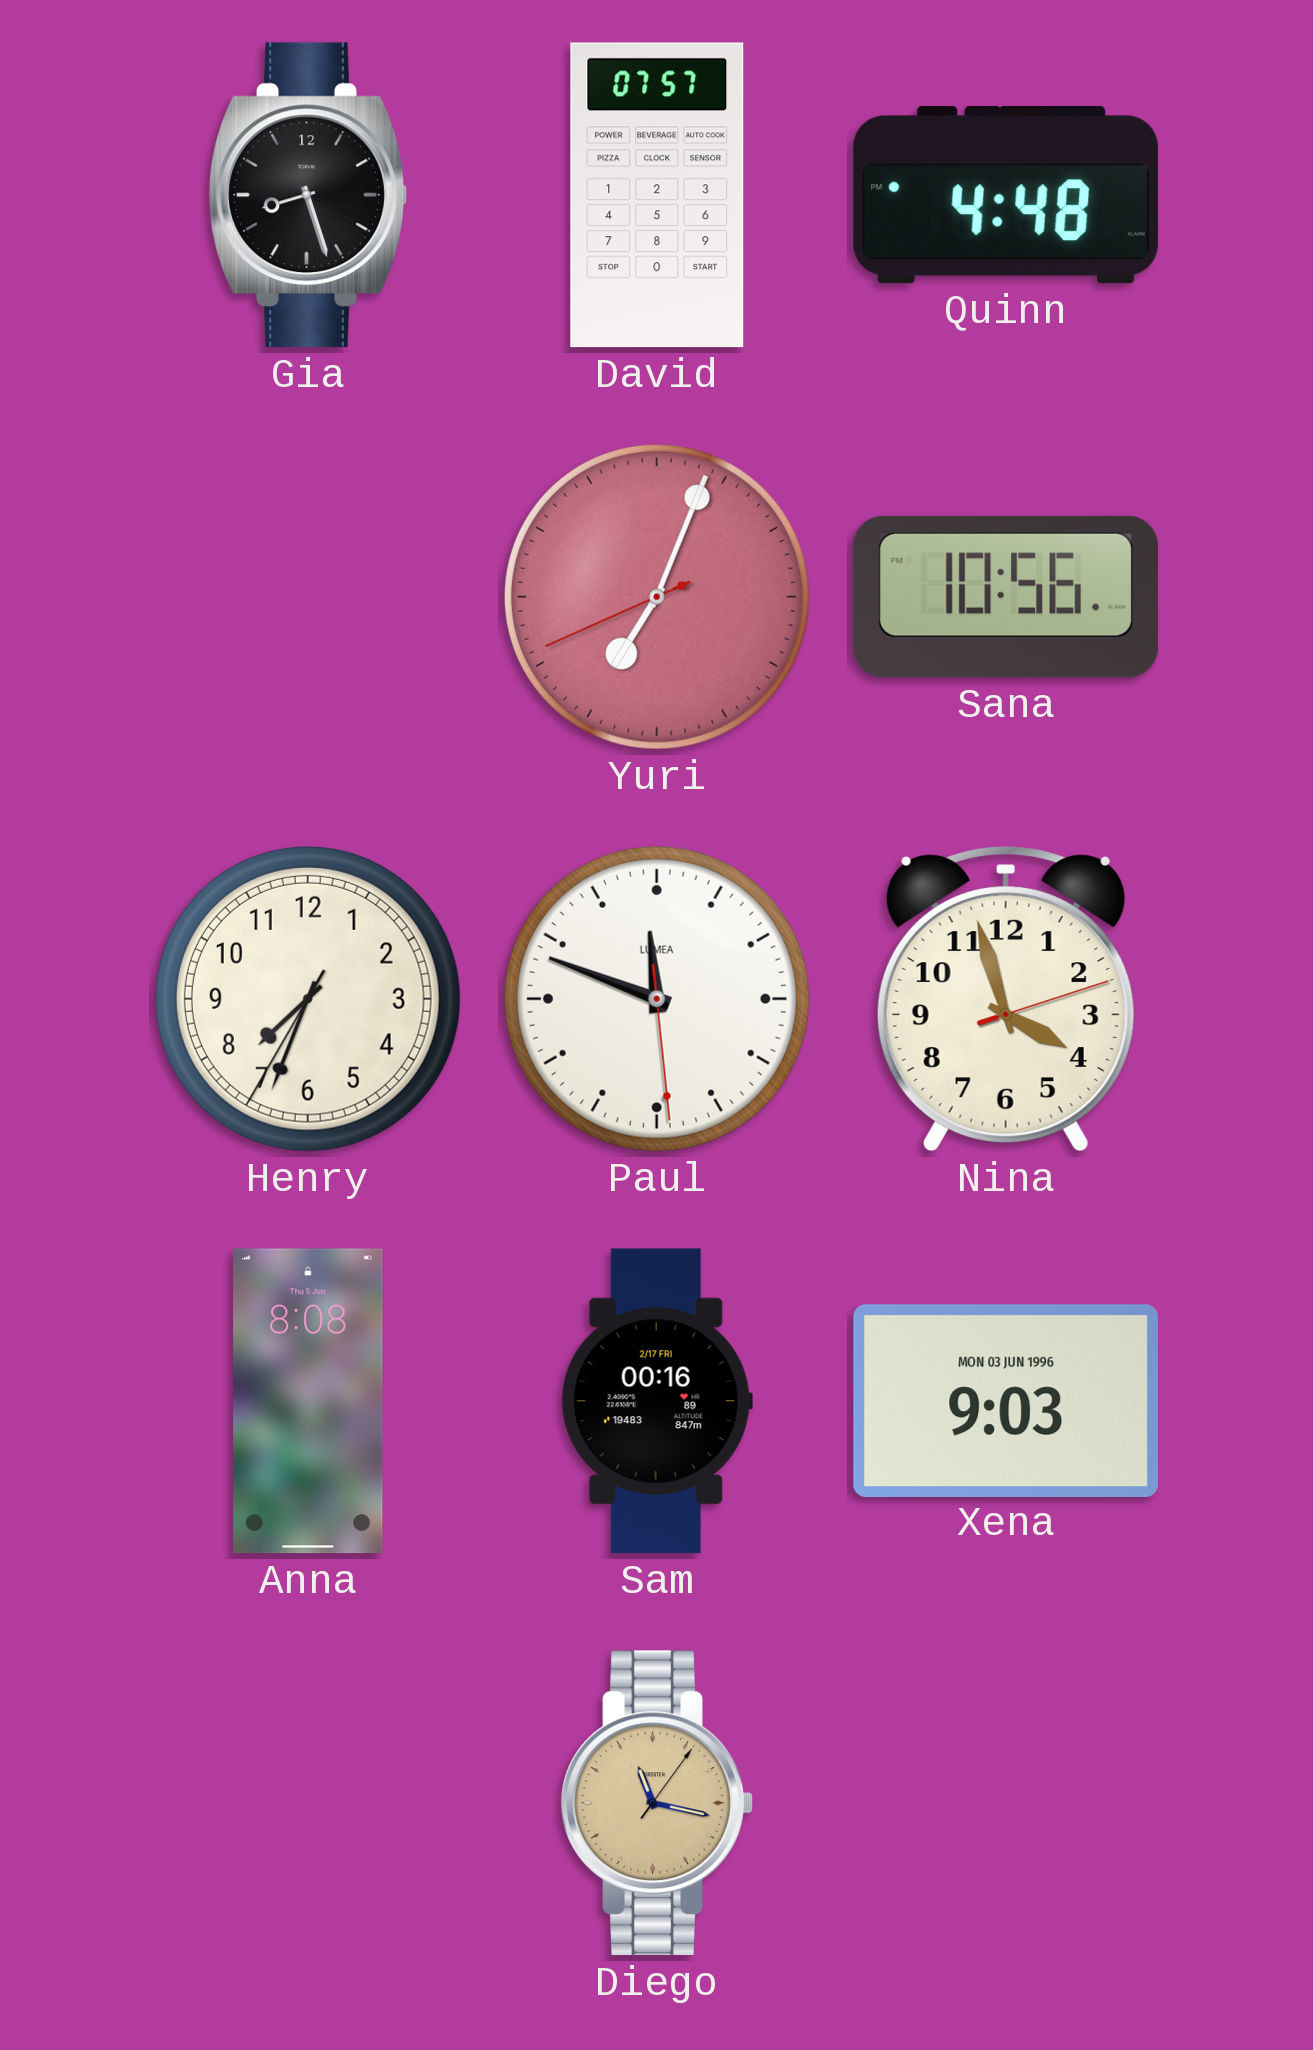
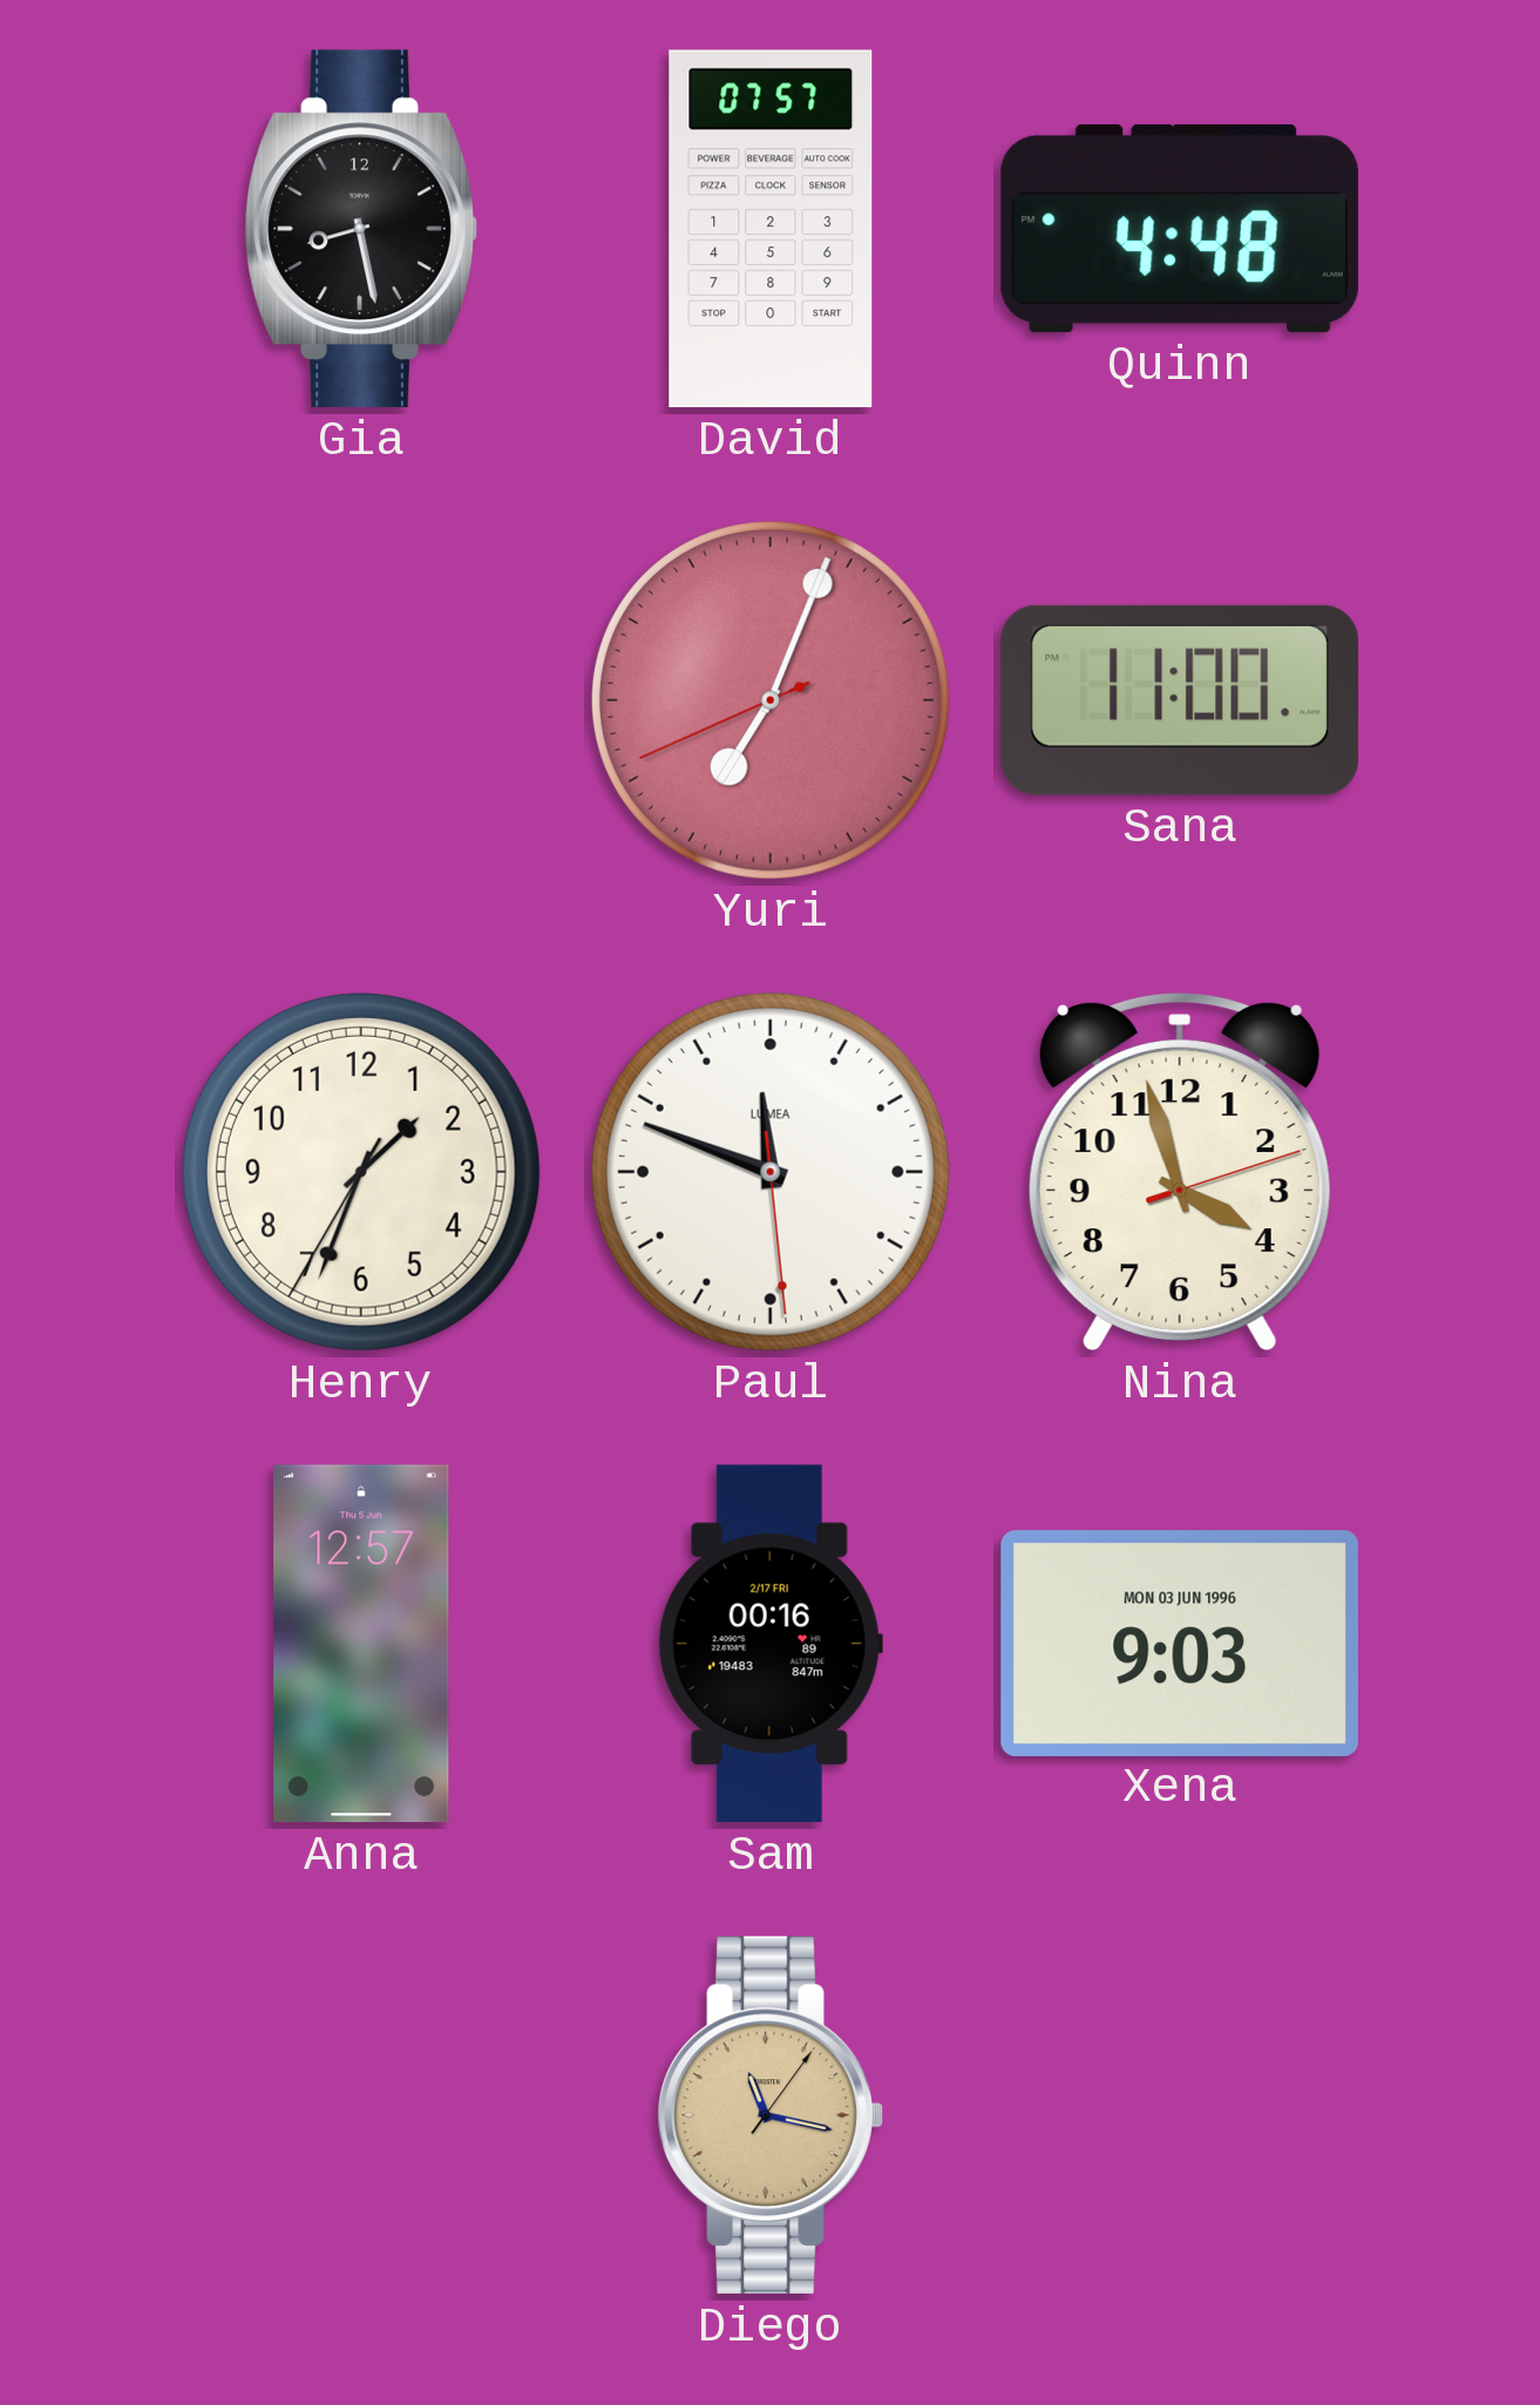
Gia: 8:27 -> 8:28
Sana: 10:56 -> 11:00
Henry: 7:33 -> 1:33
Anna: 8:08 -> 12:57
